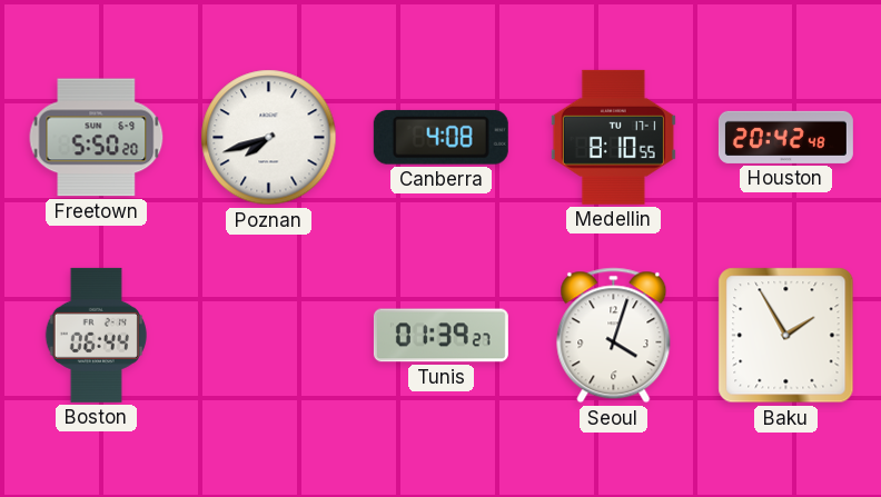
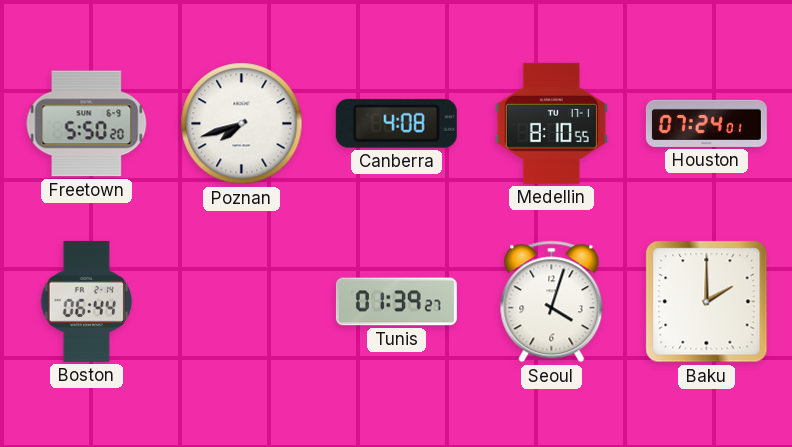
Houston: 20:42 -> 07:24
Baku: 1:55 -> 2:00
